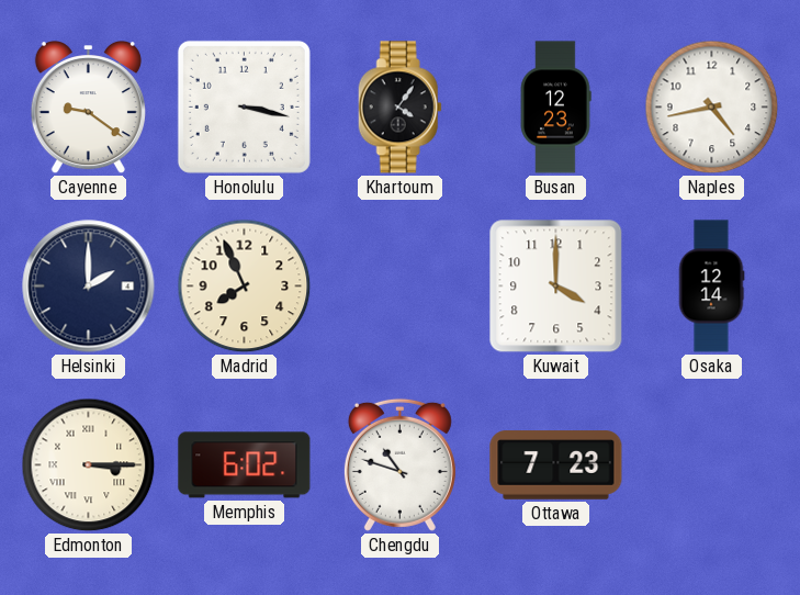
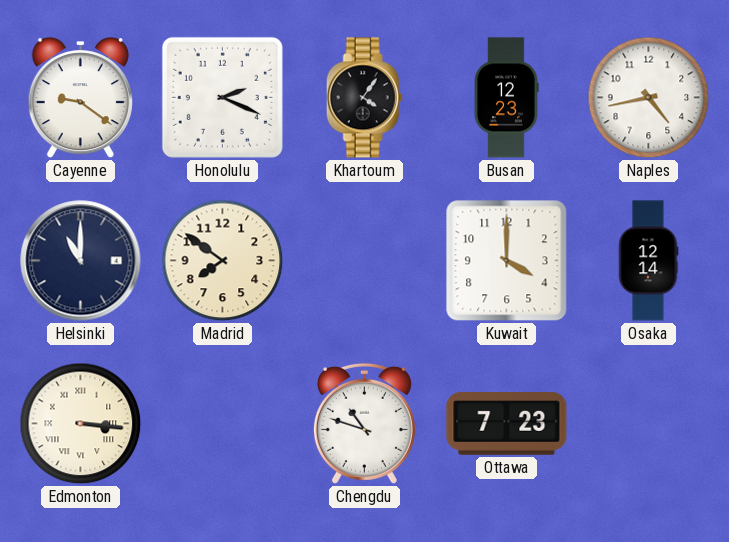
Honolulu: 3:17 -> 2:19
Helsinki: 2:00 -> 11:00
Madrid: 7:56 -> 7:51
Edmonton: 3:15 -> 3:16
Memphis: 6:02 -> none
